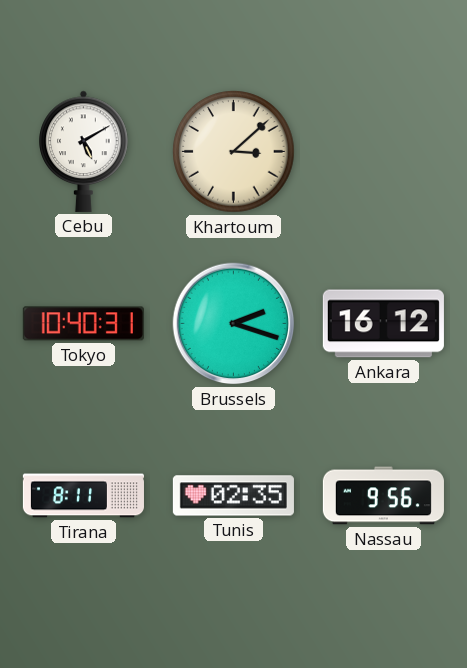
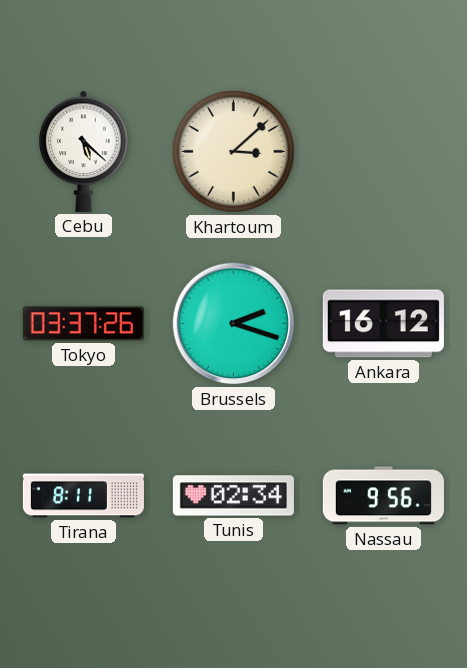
Cebu: 5:10 -> 5:22
Tokyo: 10:40 -> 03:37
Tunis: 02:35 -> 02:34
